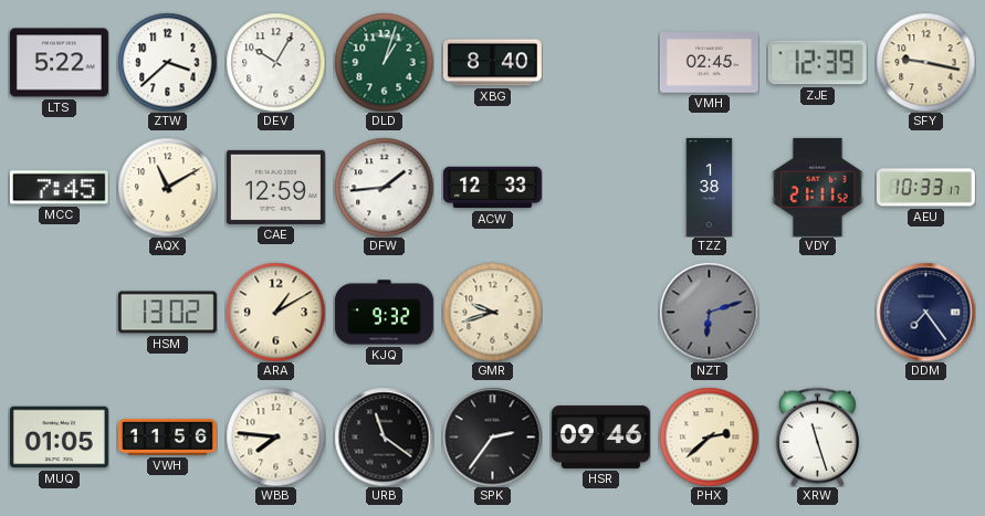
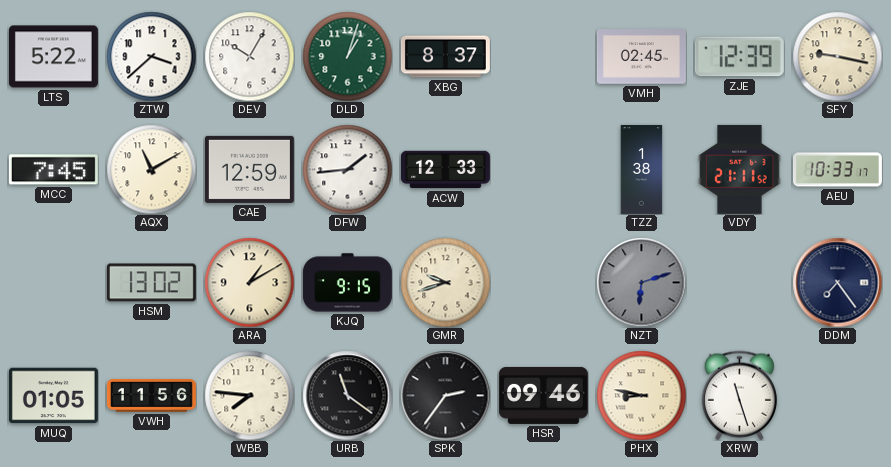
XBG: 8:40 -> 8:37
KJQ: 9:32 -> 9:15
PHX: 2:38 -> 8:47
